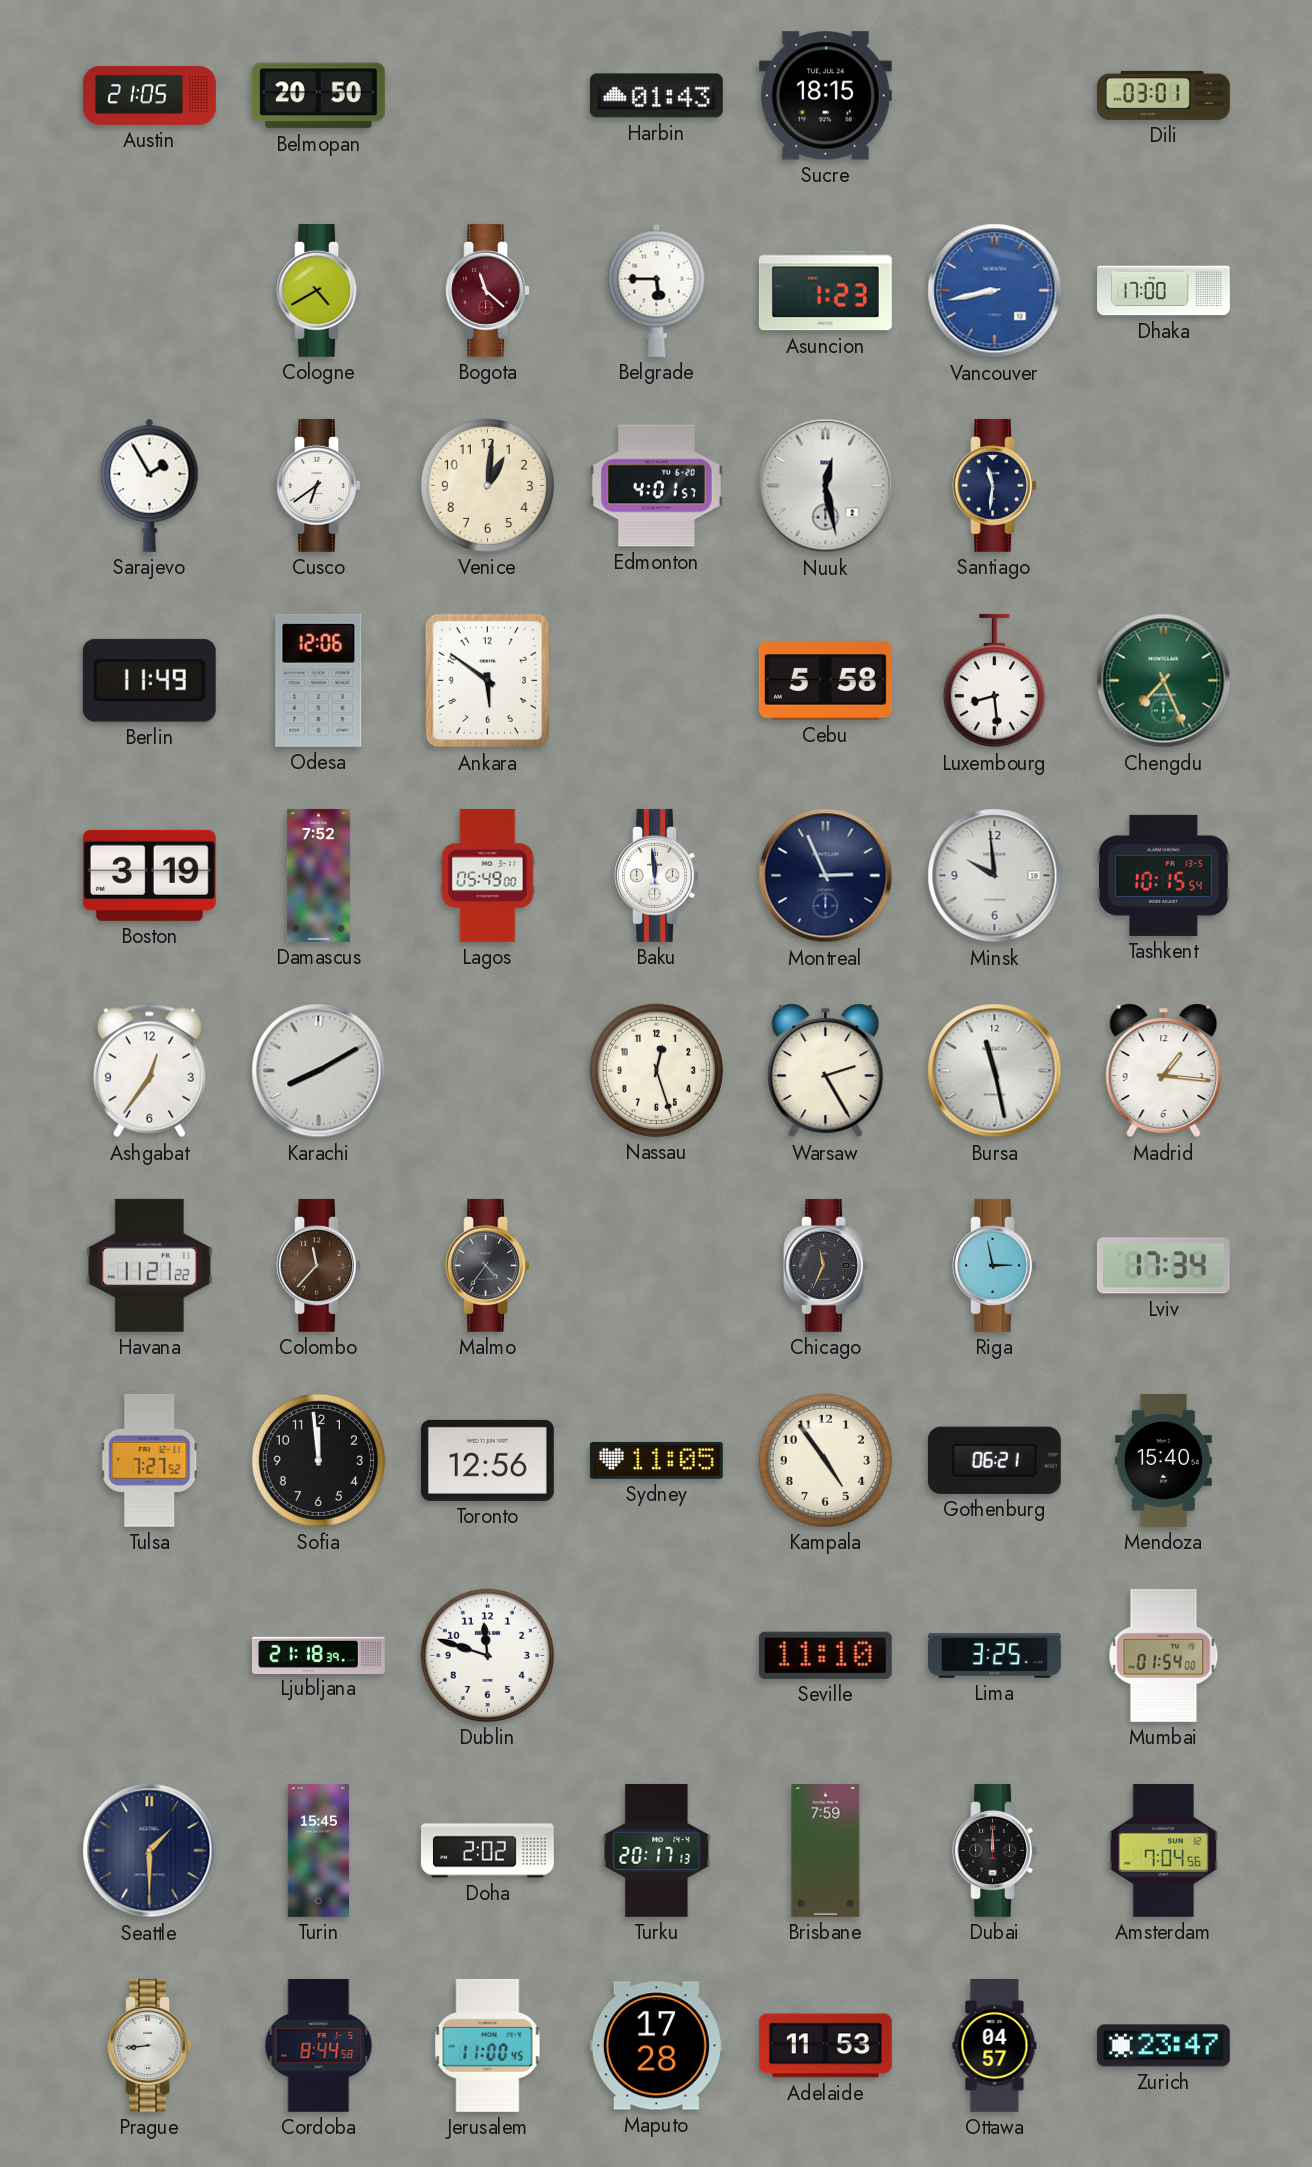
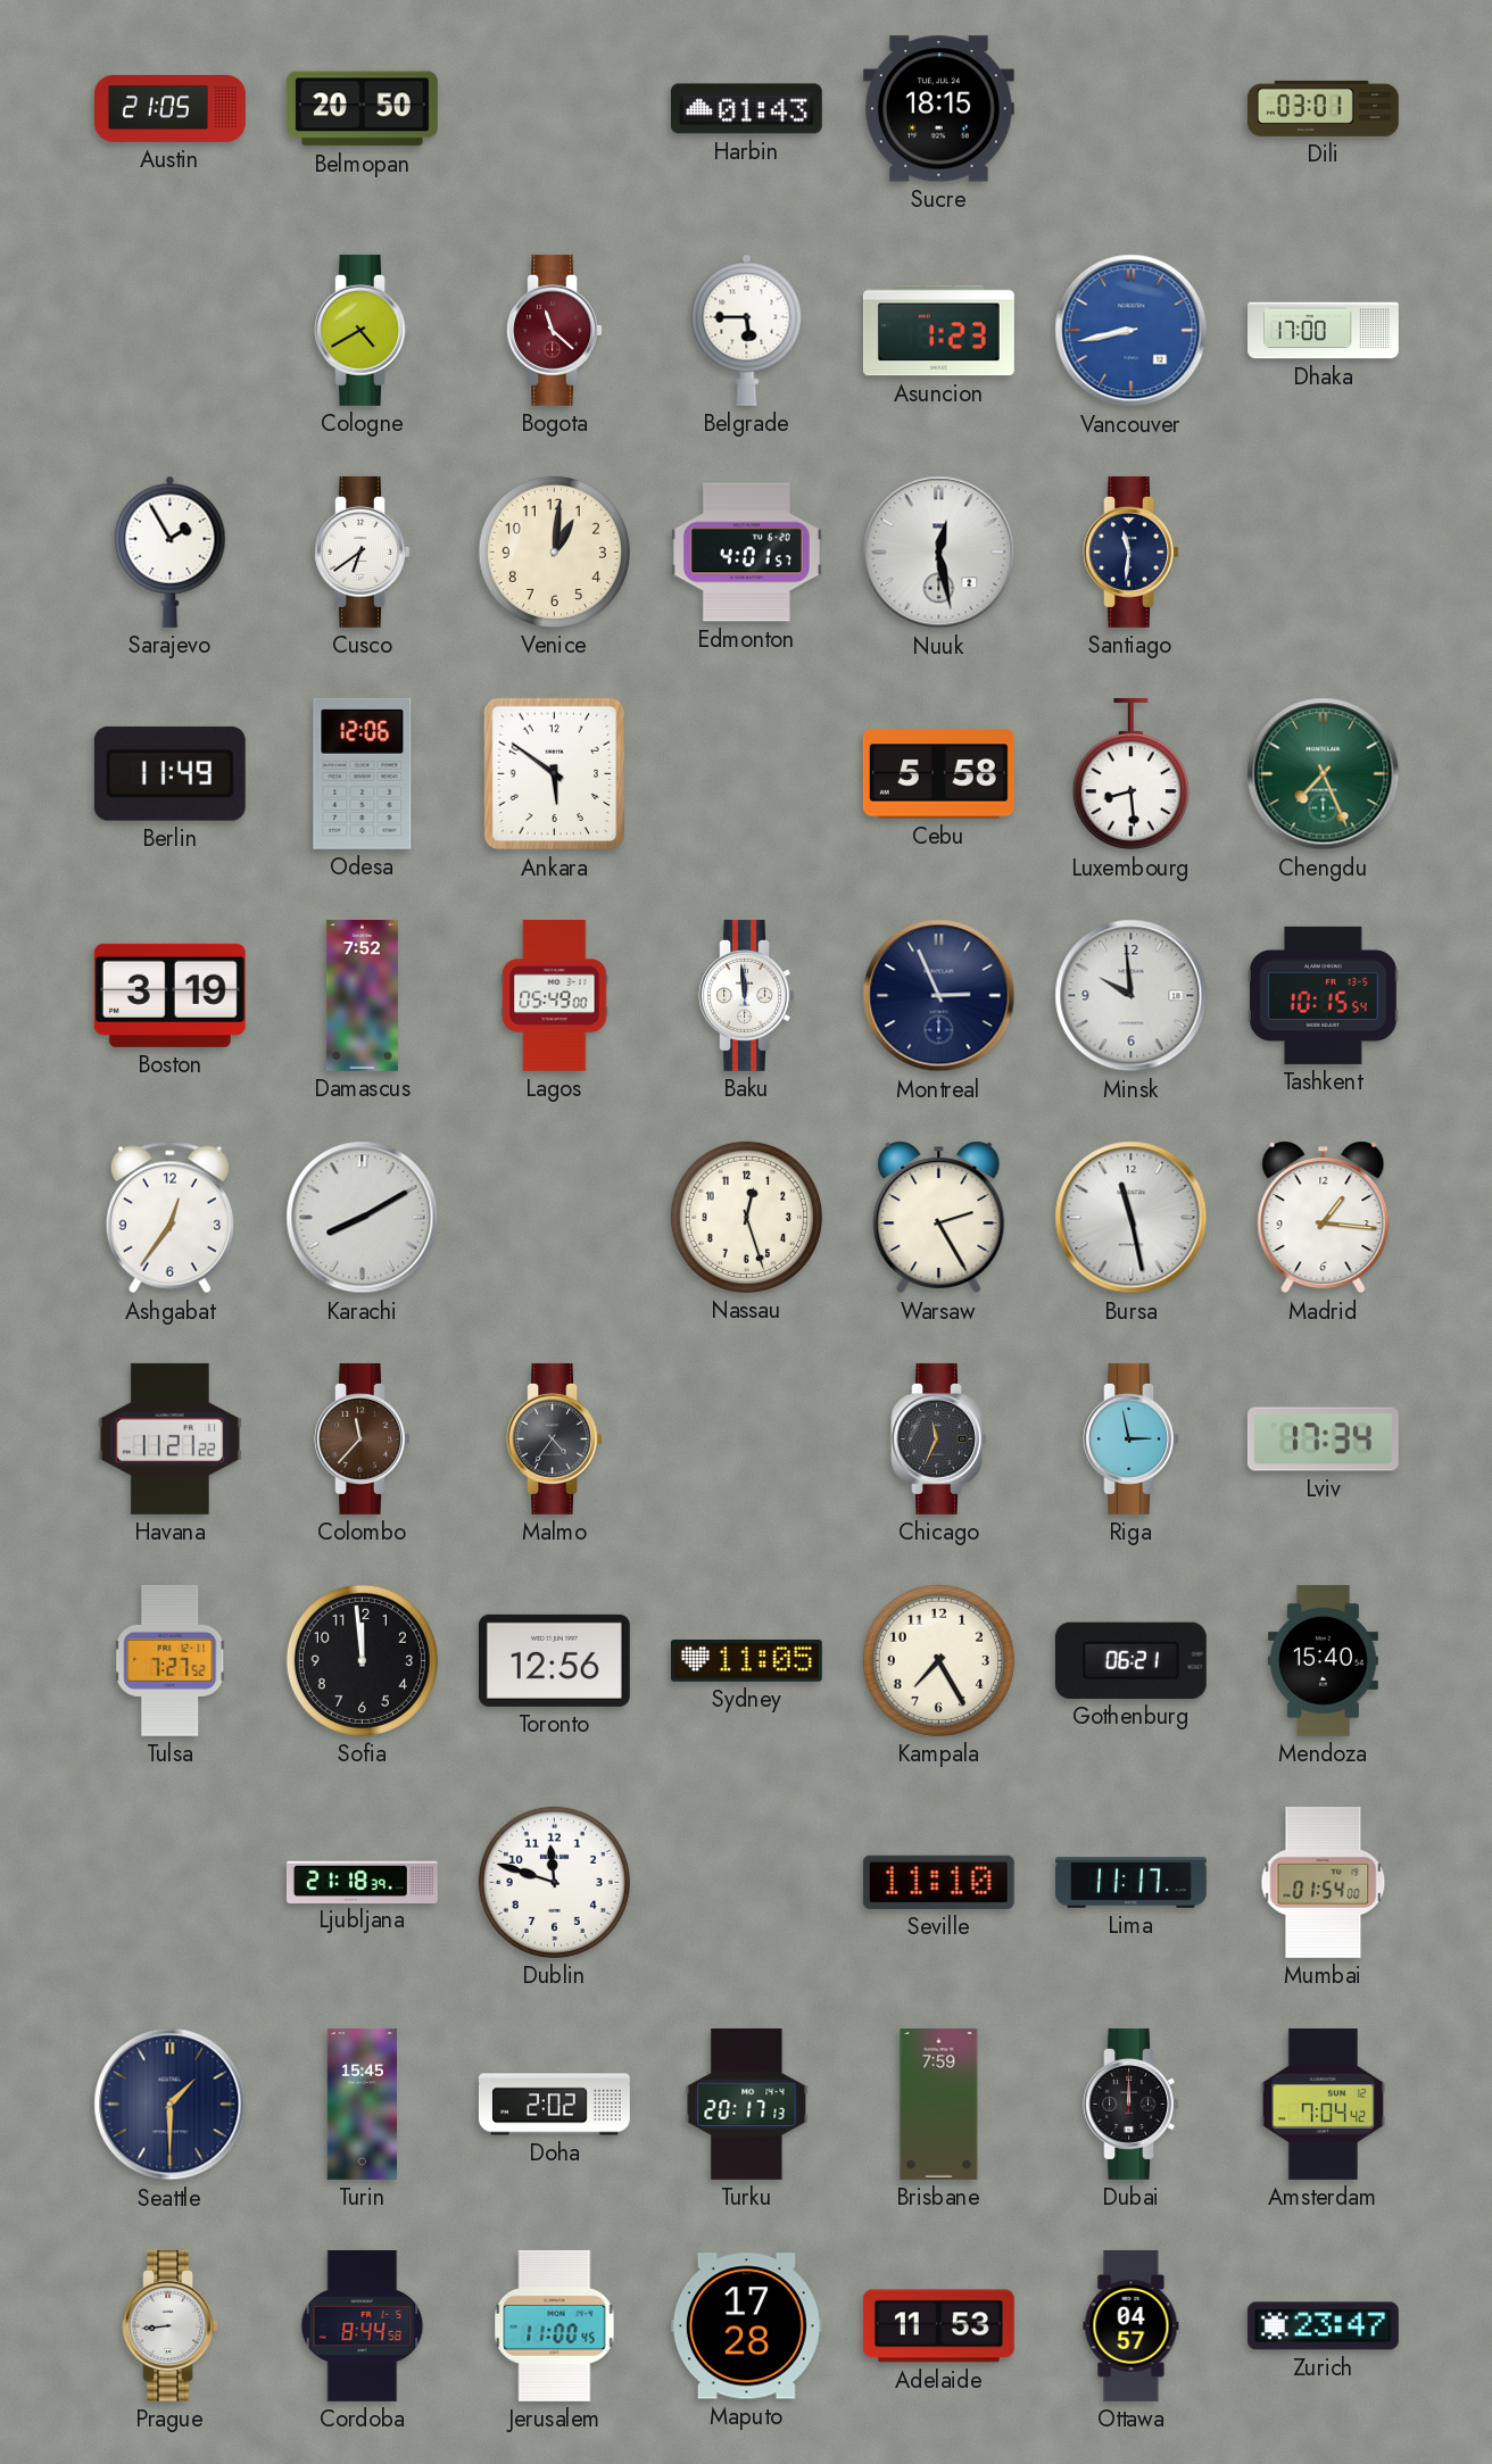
Kampala: 4:54 -> 7:25
Lima: 3:25 -> 11:17
Amsterdam: 7:04:56 -> 7:04:42
